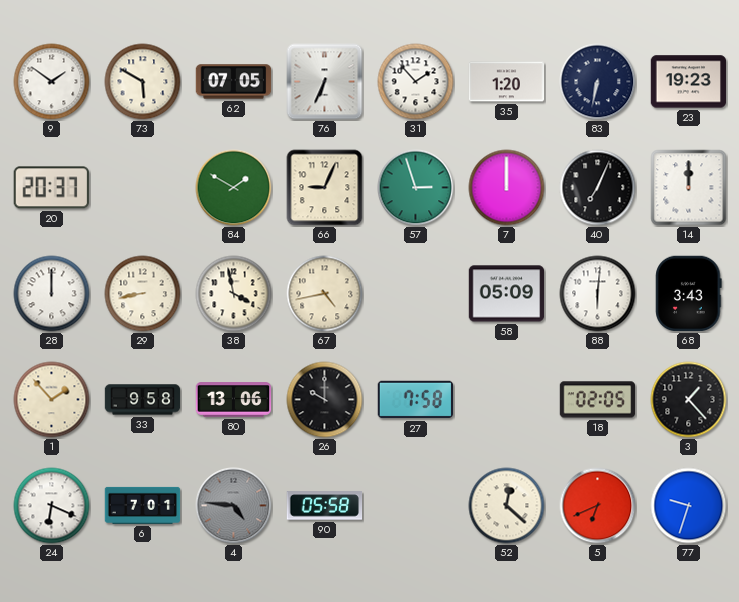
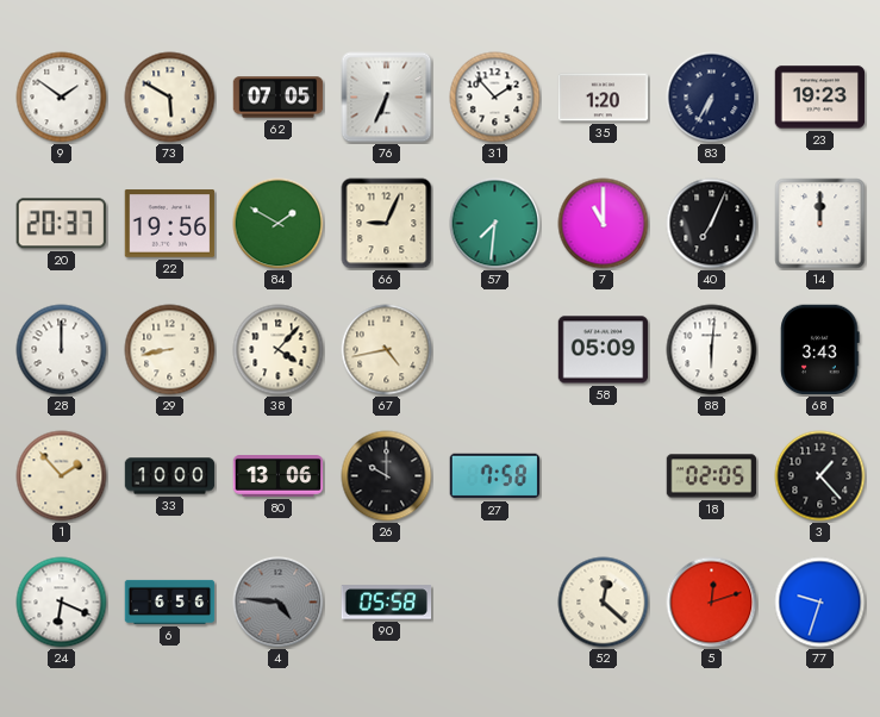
83: 6:32 -> 6:35
22: none -> 19:56
57: 2:57 -> 7:31
7: 12:00 -> 11:00
38: 3:58 -> 4:07
33: 9:58 -> 10:00
6: 7:01 -> 6:56
5: 6:41 -> 12:12
